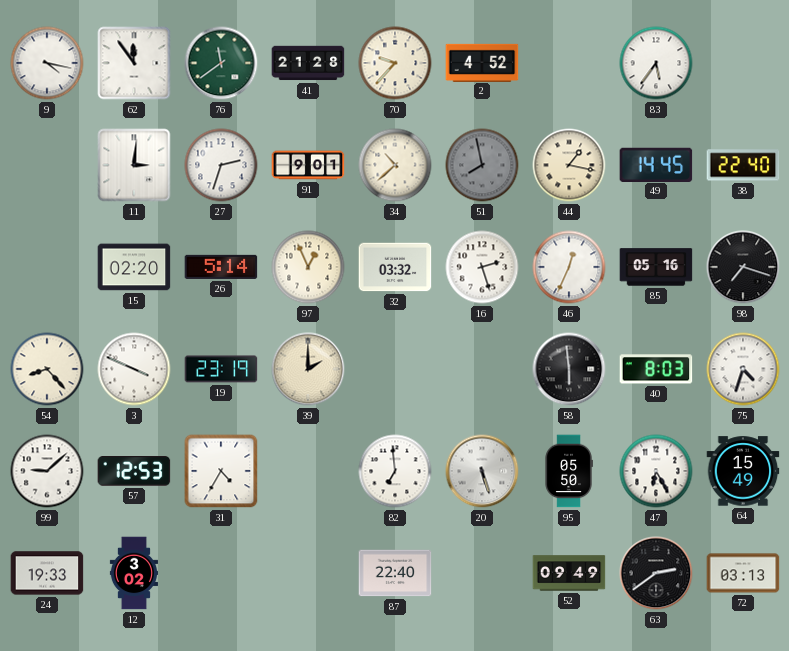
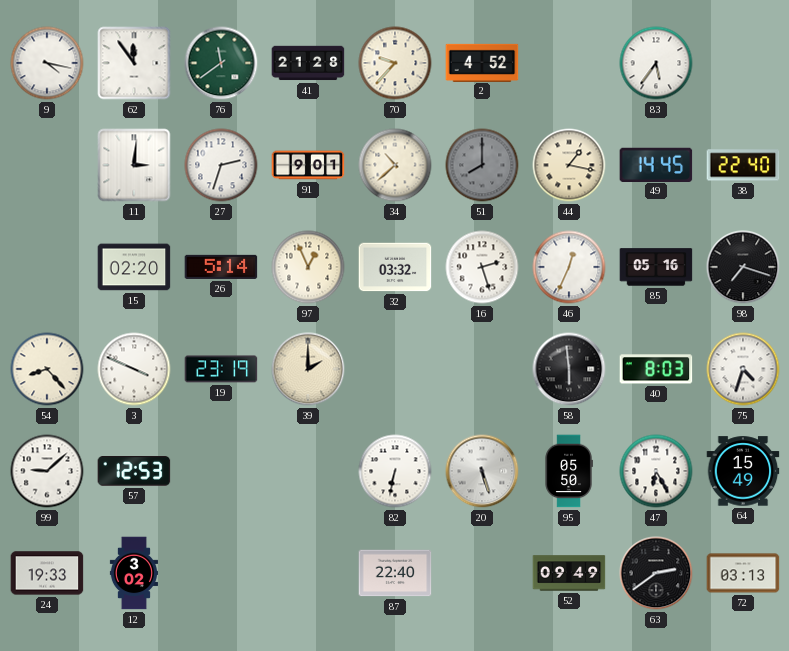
51: 7:58 -> 8:00
31: 4:35 -> none
82: 6:59 -> 6:32
